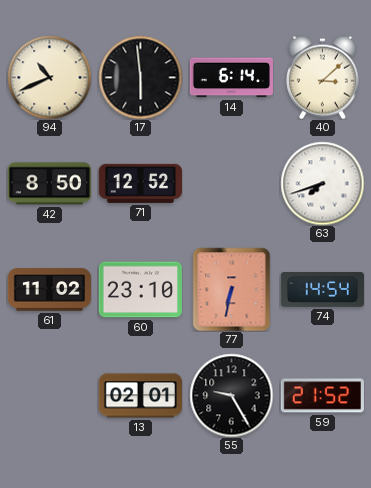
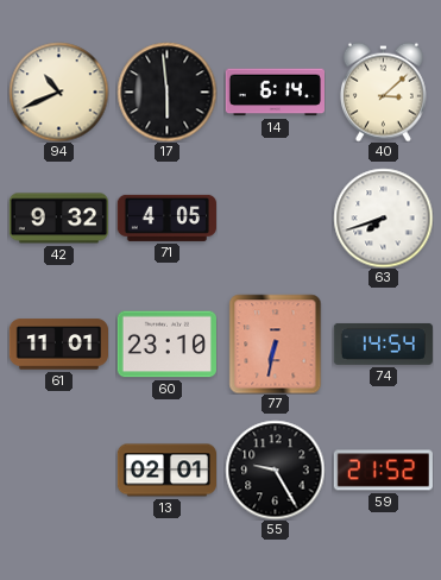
42: 8:50 -> 9:32
71: 12:52 -> 4:05
61: 11:02 -> 11:01
